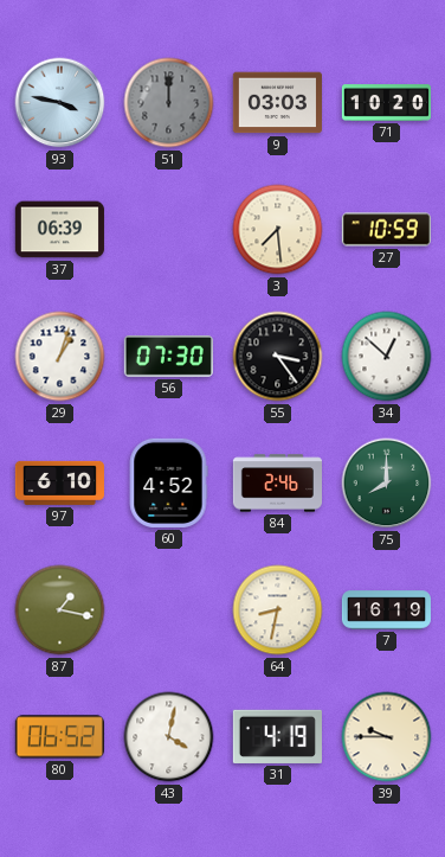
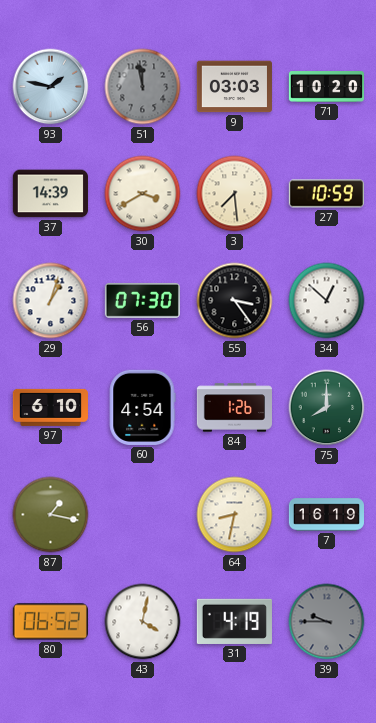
93: 3:47 -> 1:47
51: 12:00 -> 11:58
37: 06:39 -> 14:39
30: none -> 3:40
60: 4:52 -> 4:54
84: 2:46 -> 1:26
39 dial: cream -> grey
